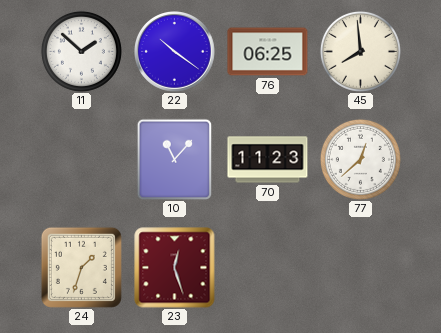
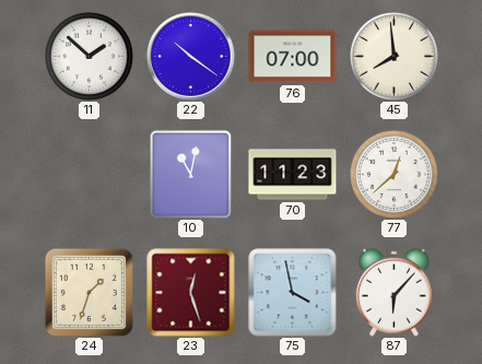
76: 06:25 -> 07:00
10: 11:07 -> 11:02
75: none -> 3:58
87: none -> 6:07
